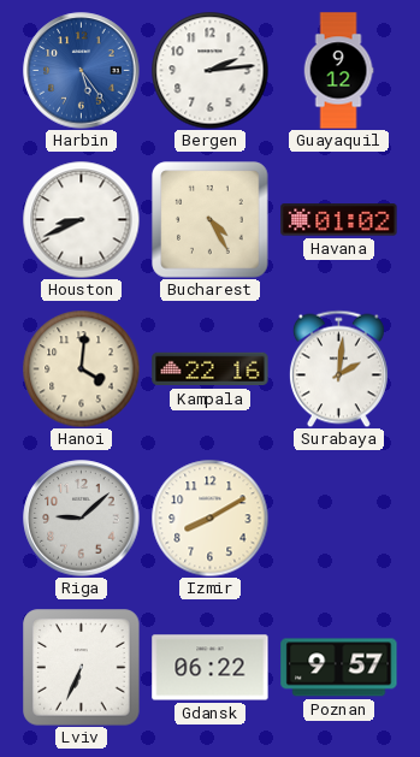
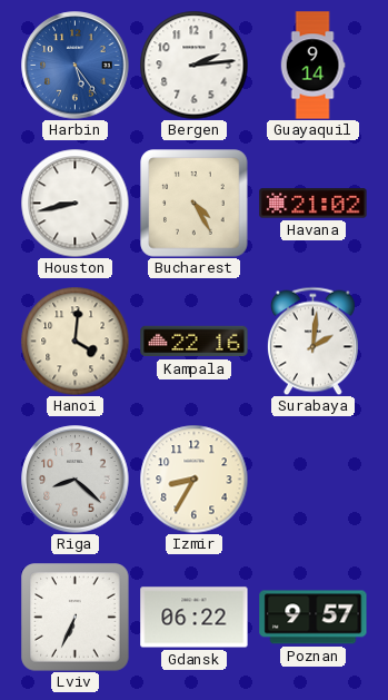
Guayaquil: 9:12 -> 9:14
Houston: 8:41 -> 8:43
Havana: 01:02 -> 21:02
Riga: 9:08 -> 8:22
Izmir: 8:10 -> 8:35
